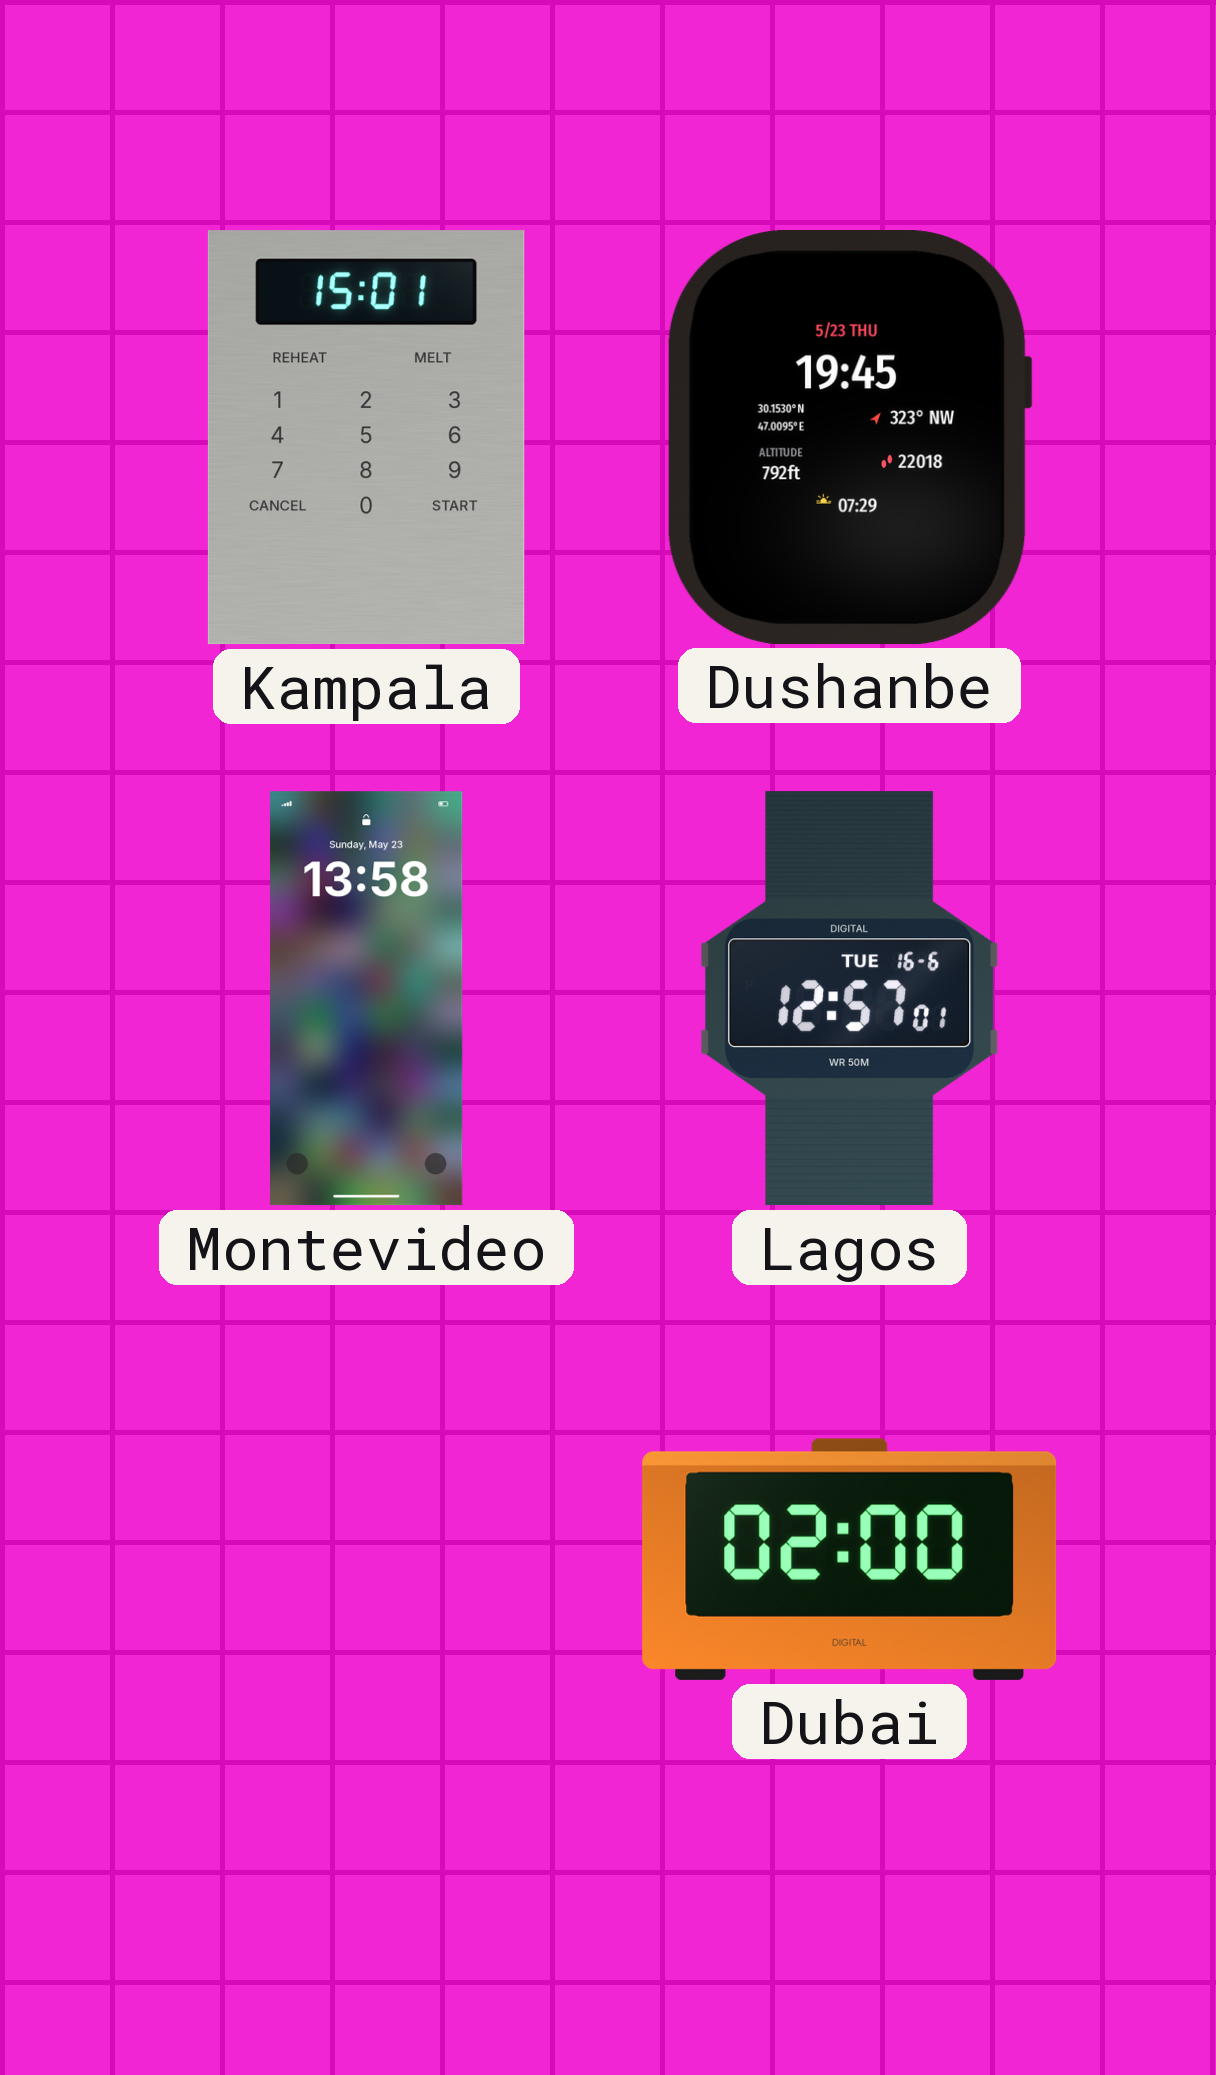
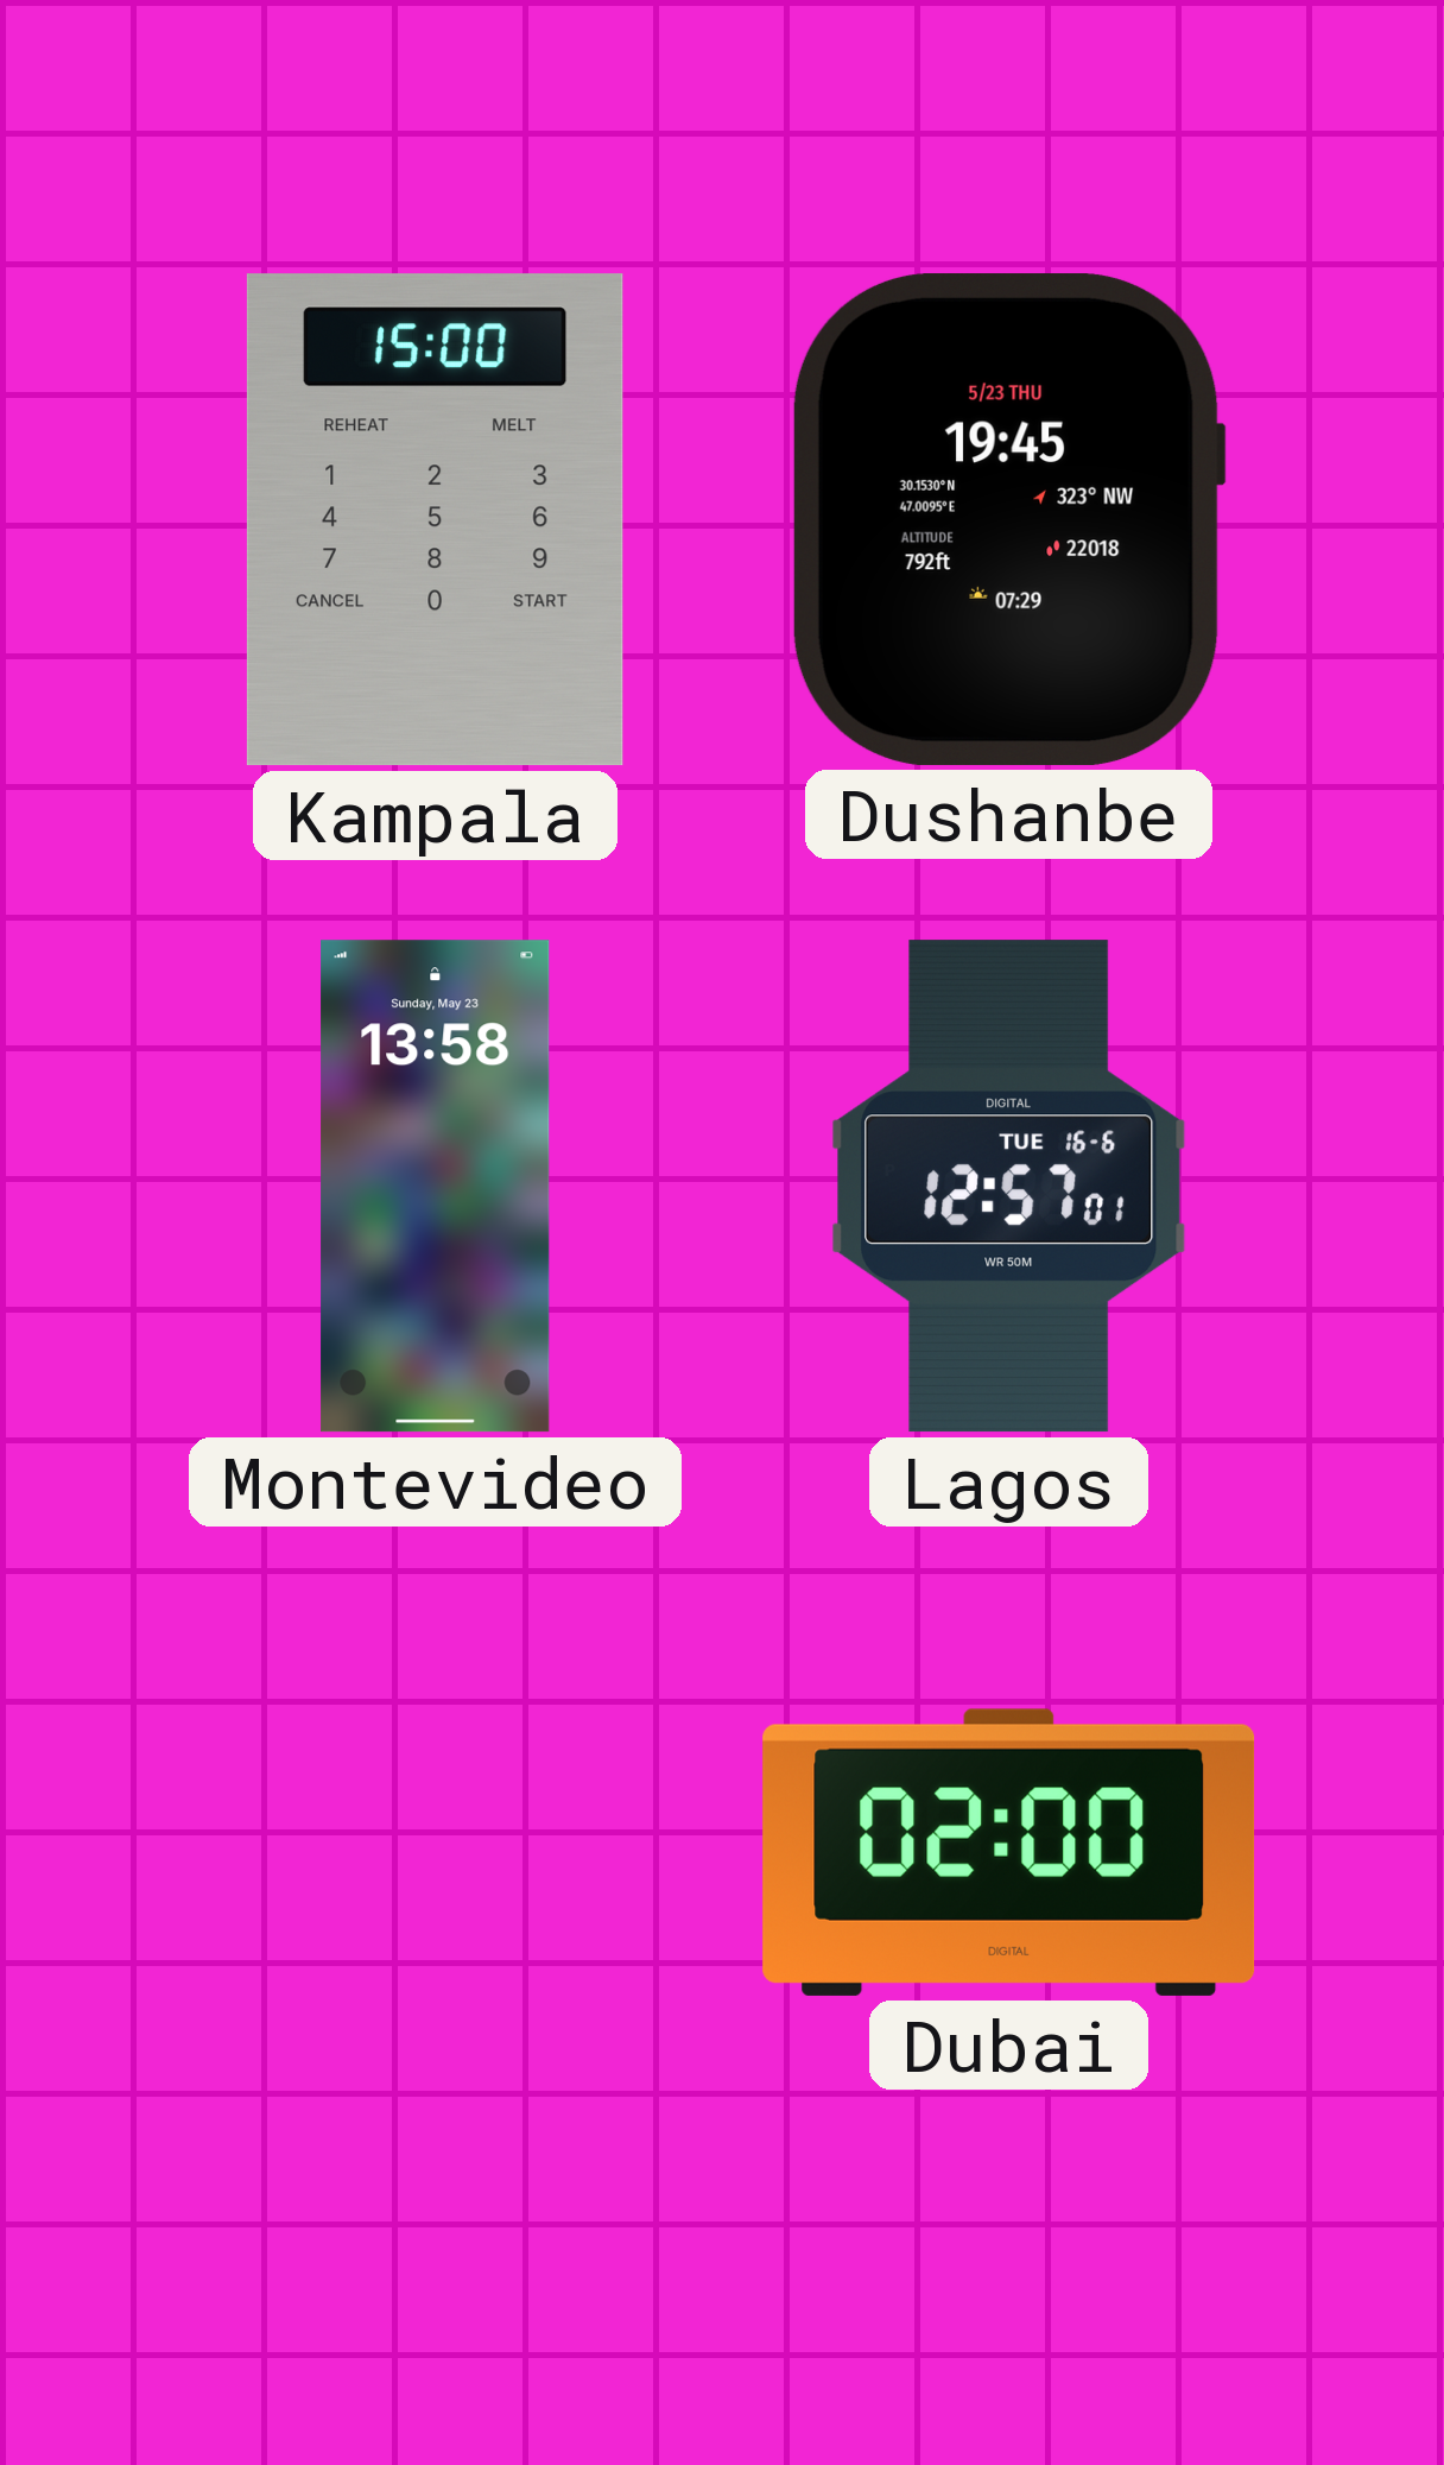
Kampala: 15:01 -> 15:00
